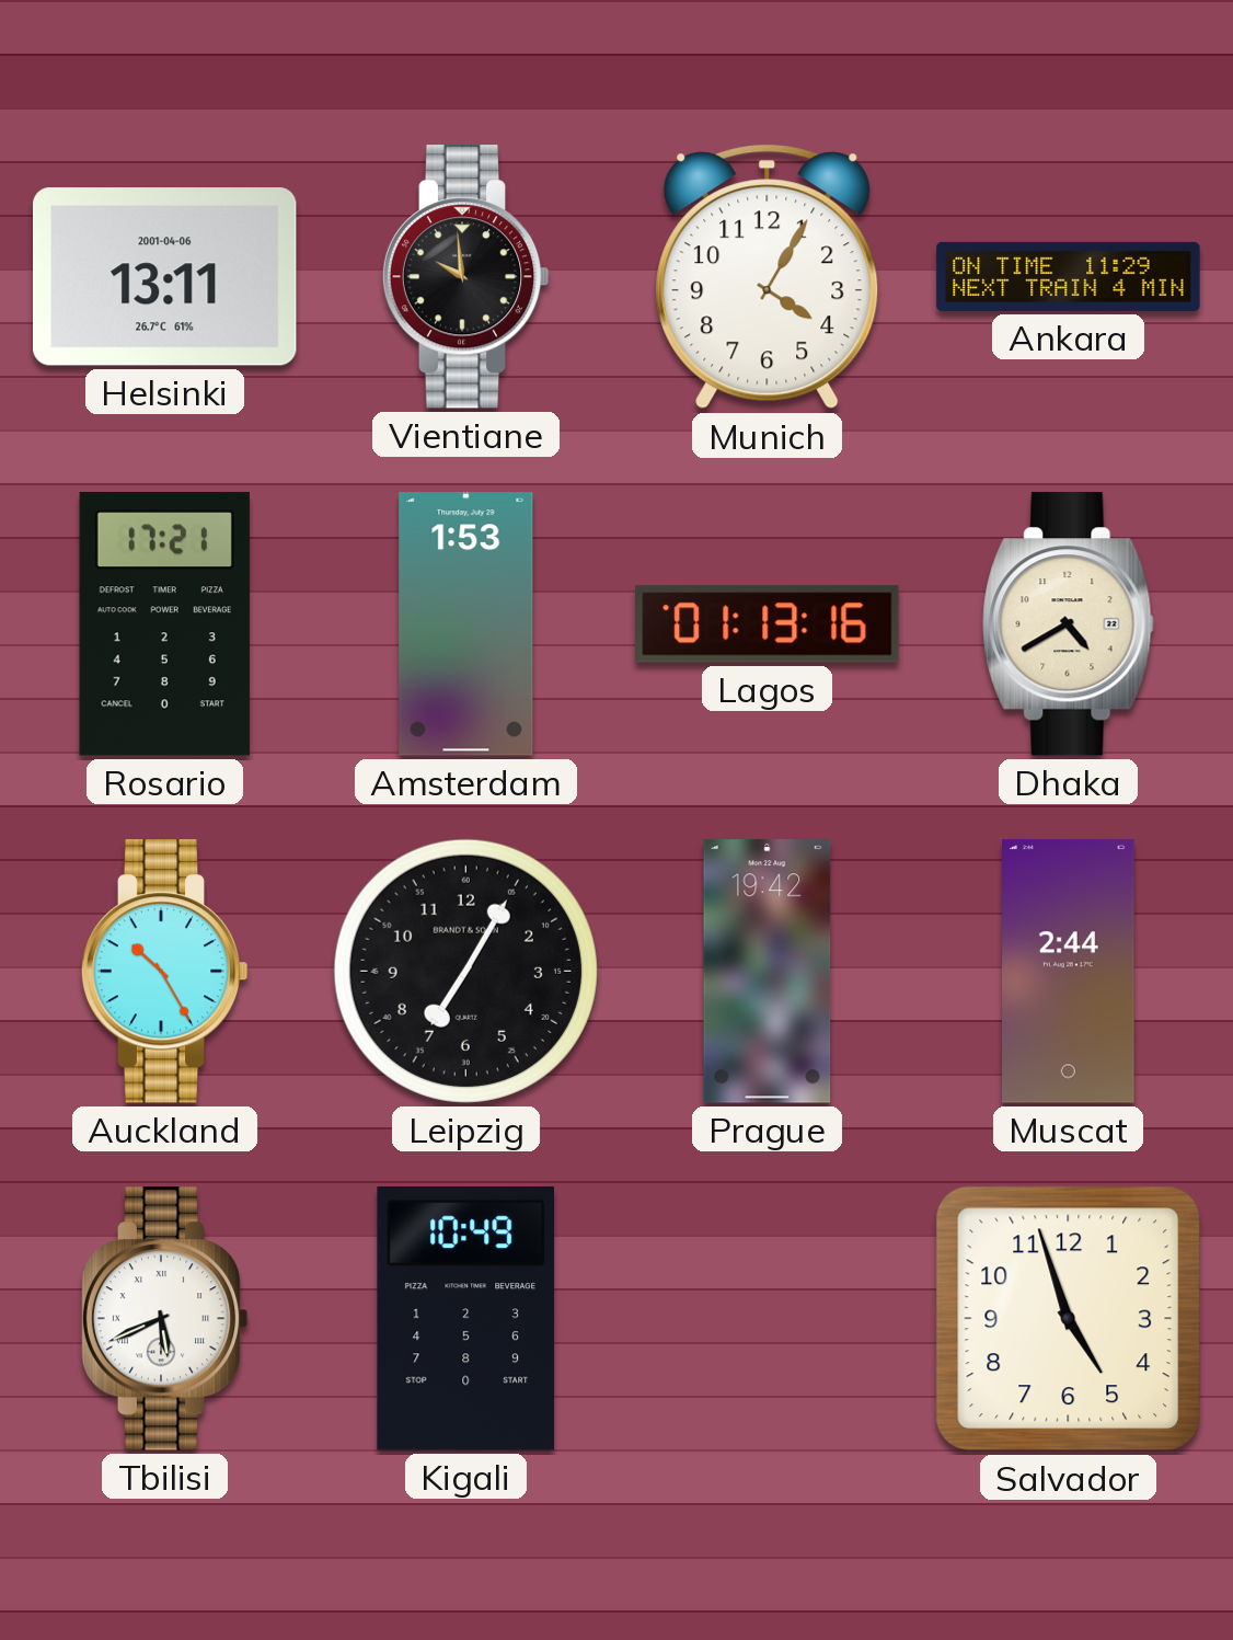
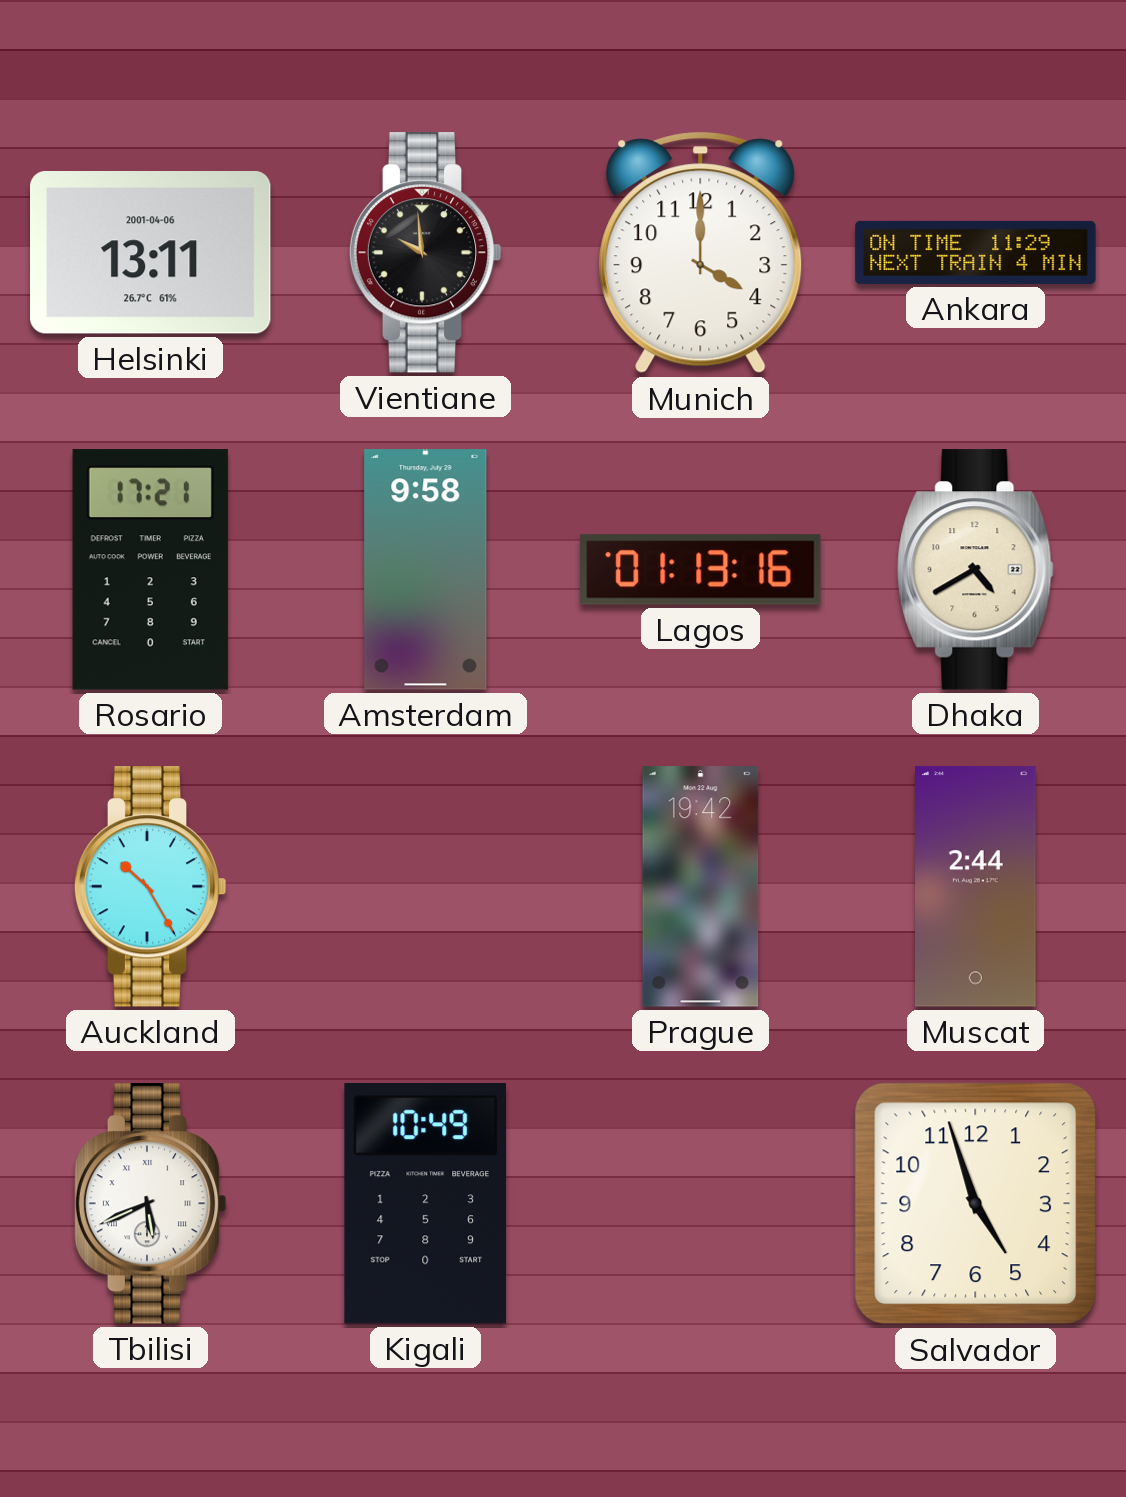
Munich: 4:05 -> 4:00
Amsterdam: 1:53 -> 9:58
Leipzig: 7:05 -> none
